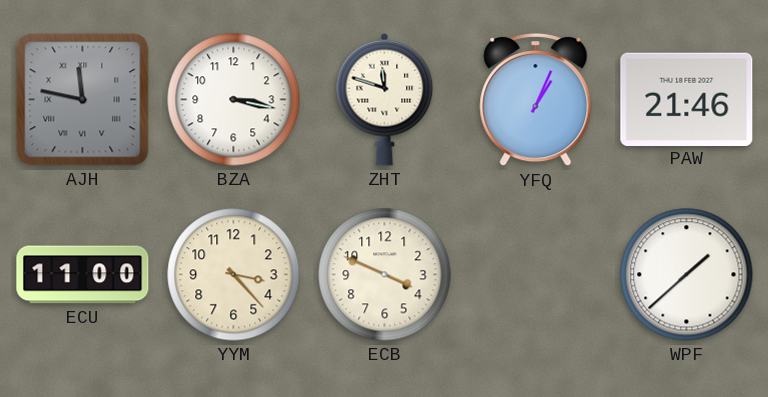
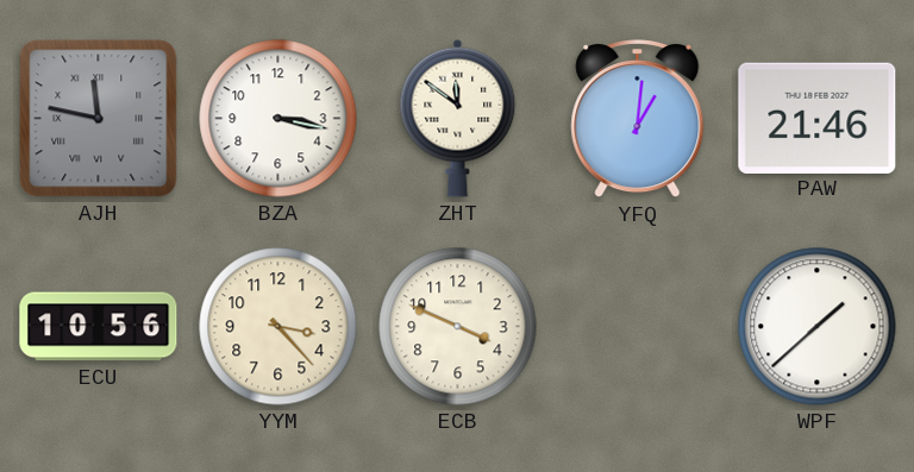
ZHT: 11:48 -> 11:51
YFQ: 1:04 -> 1:01
ECU: 11:00 -> 10:56
